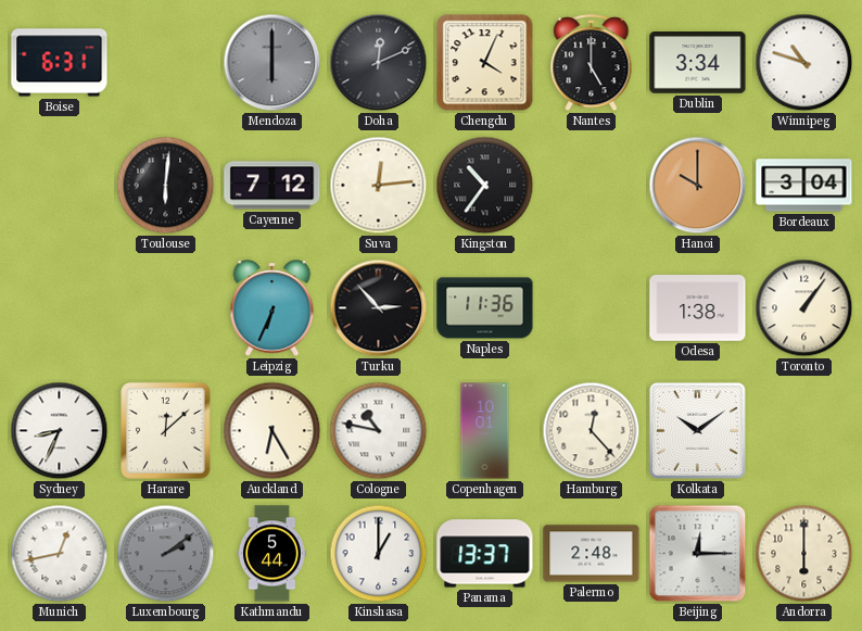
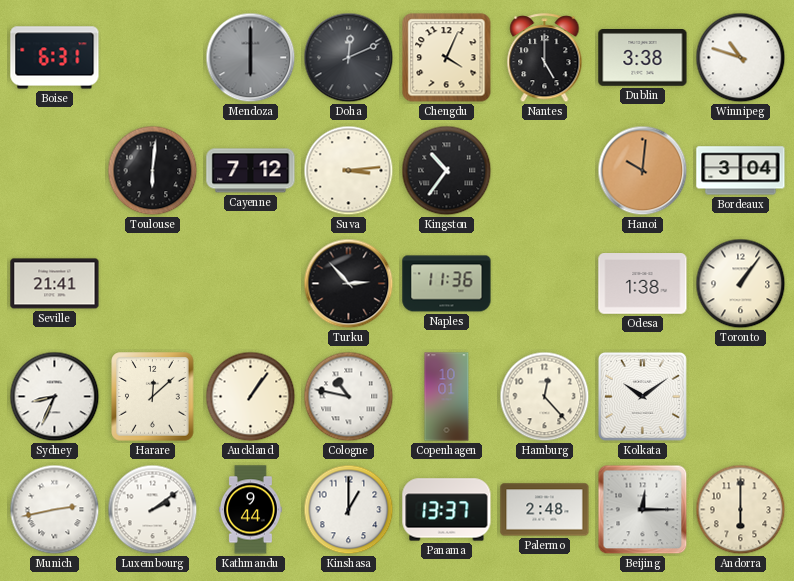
Dublin: 3:34 -> 3:38
Suva: 12:14 -> 3:14
Hanoi: 10:00 -> 10:01
Seville: none -> 21:41
Leipzig: 6:34 -> none
Auckland: 6:25 -> 1:06
Munich: 12:43 -> 2:43
Luxembourg dial: grey -> white
Kathmandu: 5:44 -> 9:44
